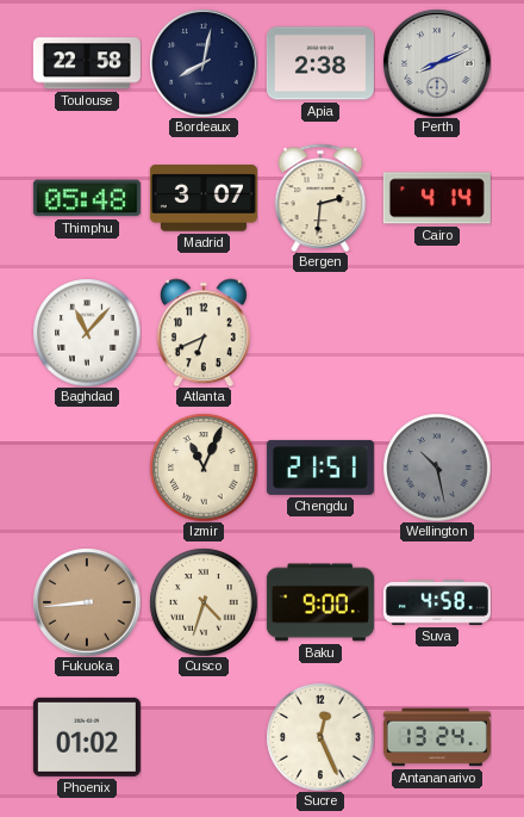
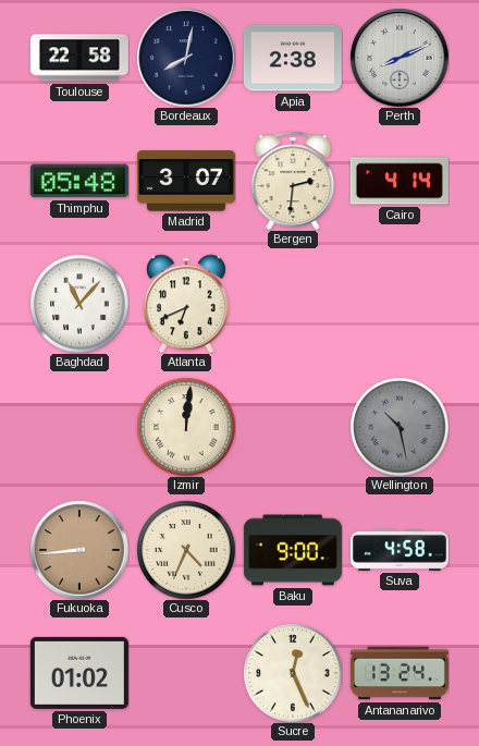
Izmir: 11:04 -> 12:01
Chengdu: 21:51 -> none
Cusco: 4:33 -> 4:34
